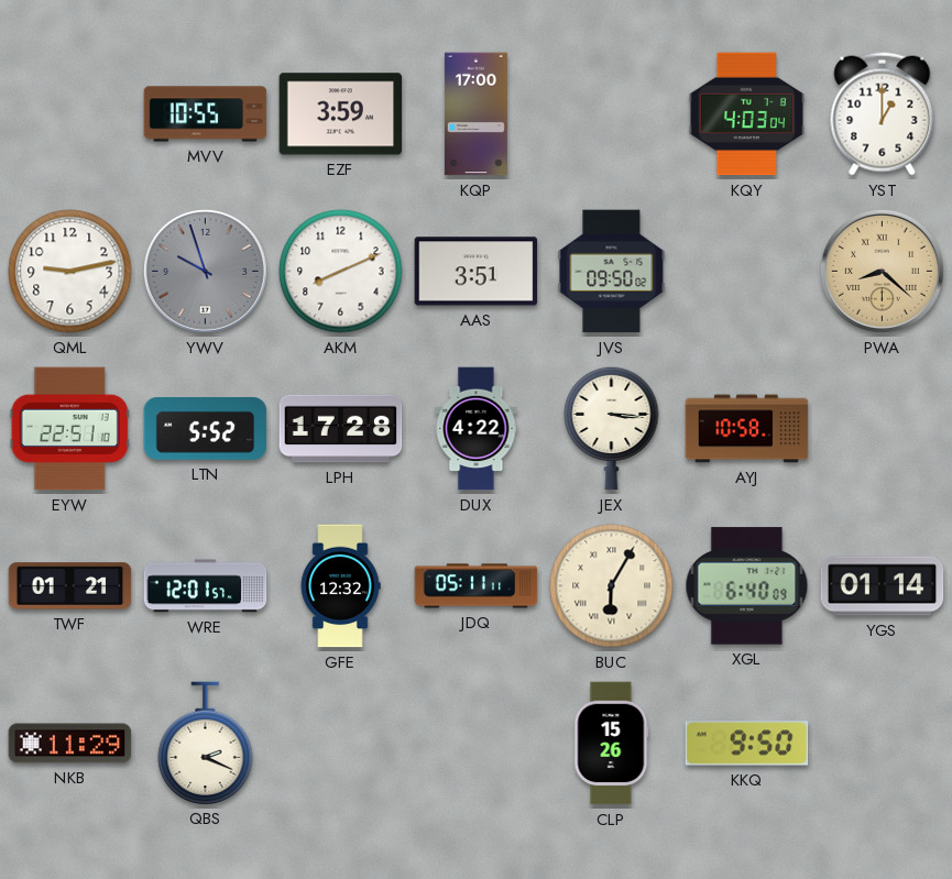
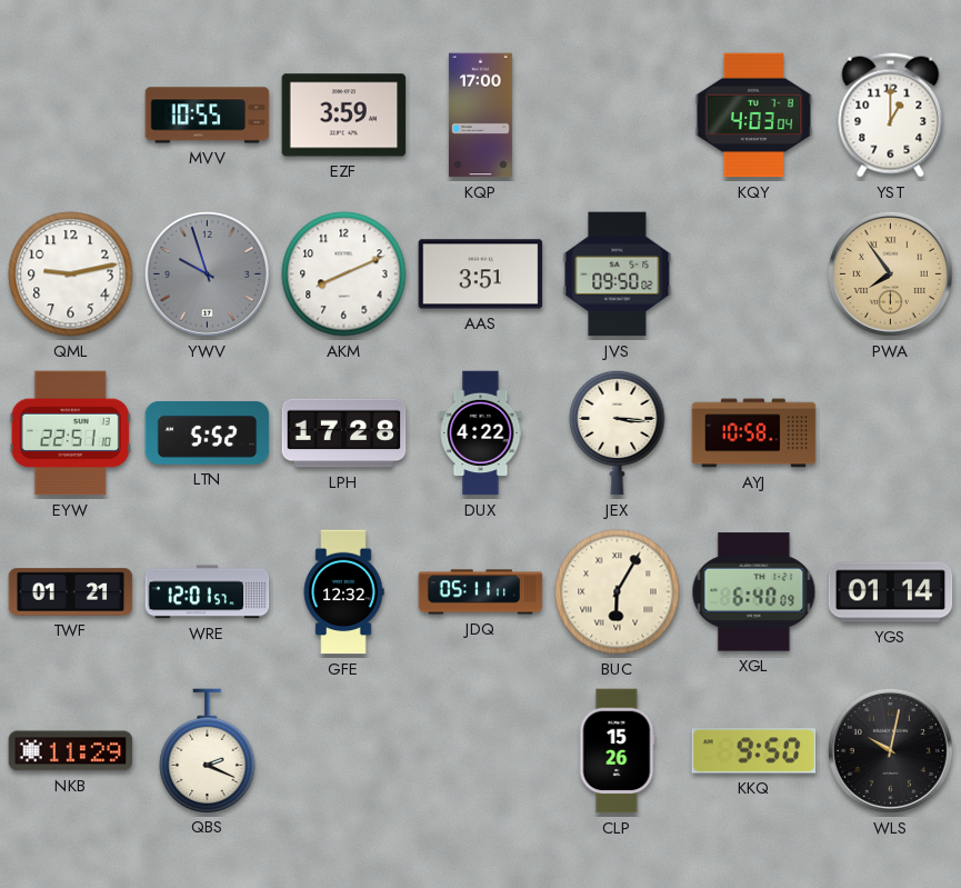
PWA: 8:22 -> 7:54
WLS: none -> 10:02
